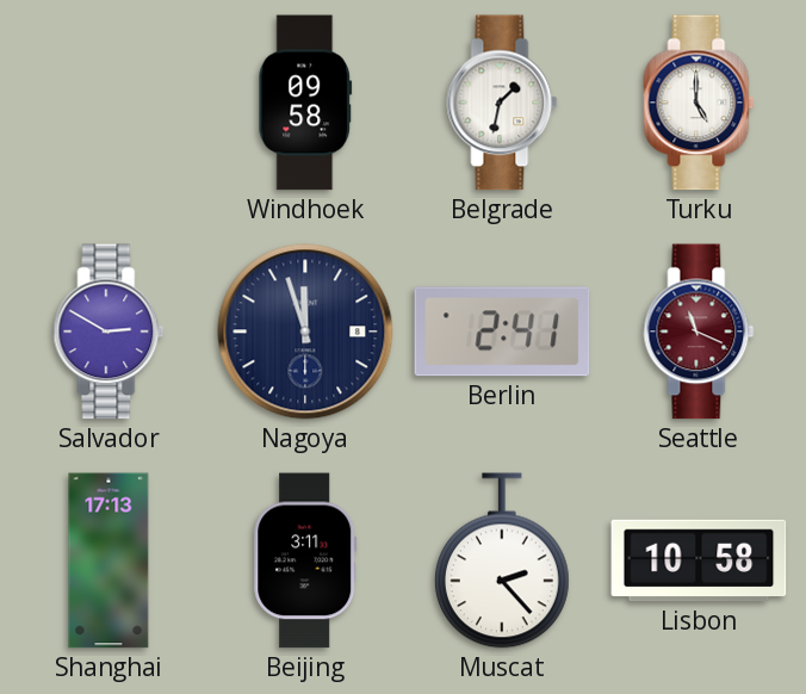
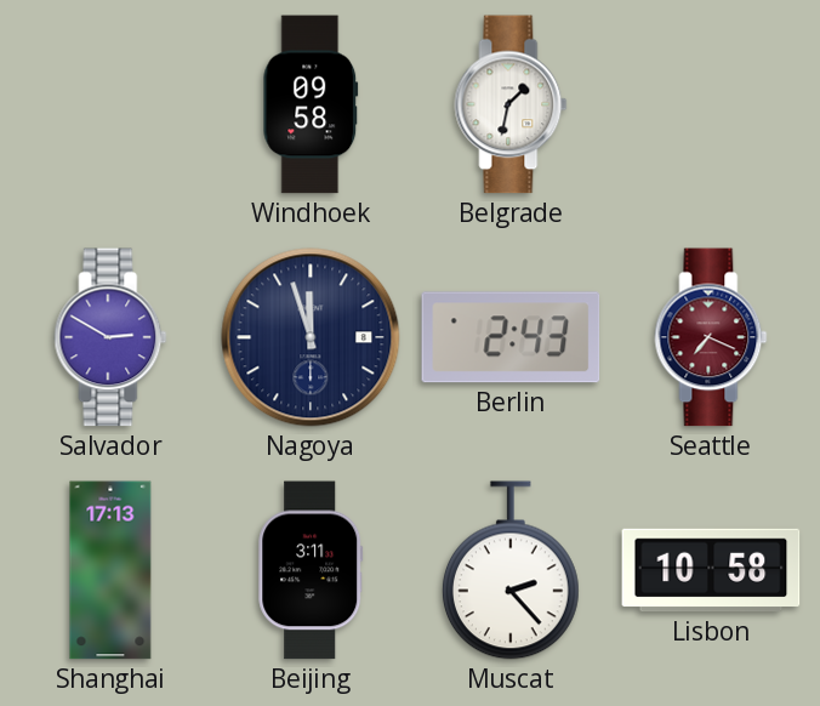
Turku: 5:00 -> none
Berlin: 2:41 -> 2:43
Seattle: 11:19 -> 7:19
